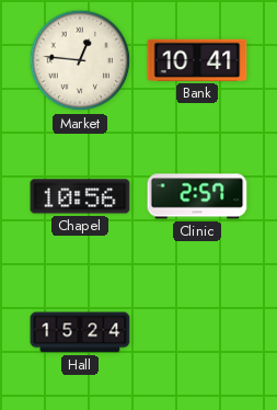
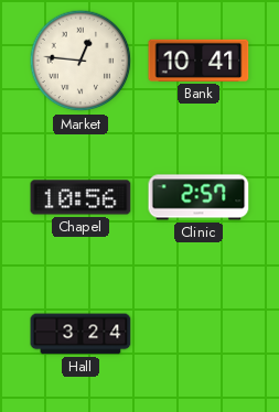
Hall: 15:24 -> 3:24
